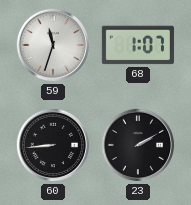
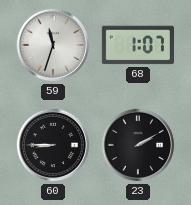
60: 8:44 -> 8:45
